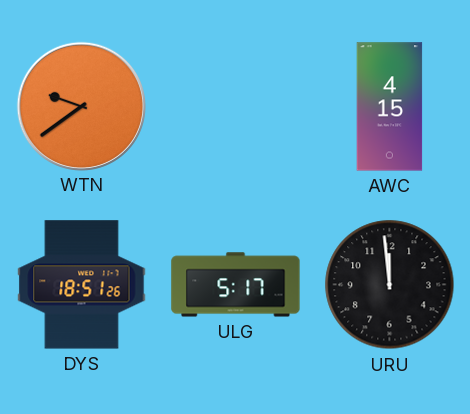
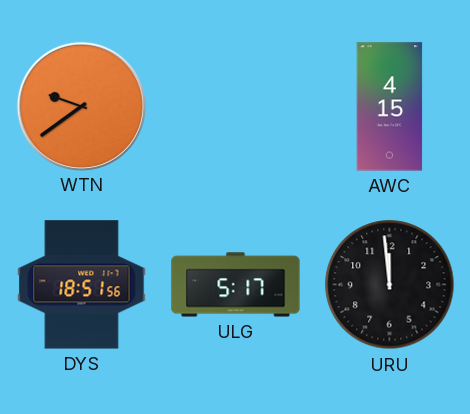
DYS: 18:51:26 -> 18:51:56
